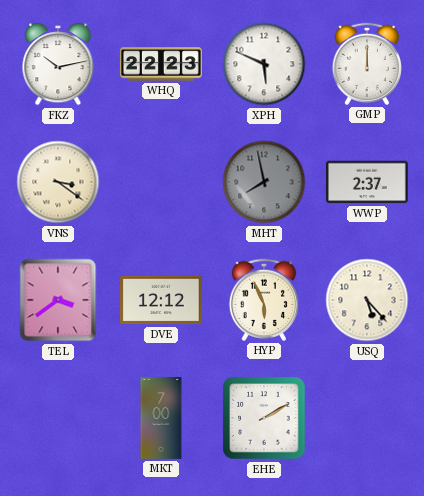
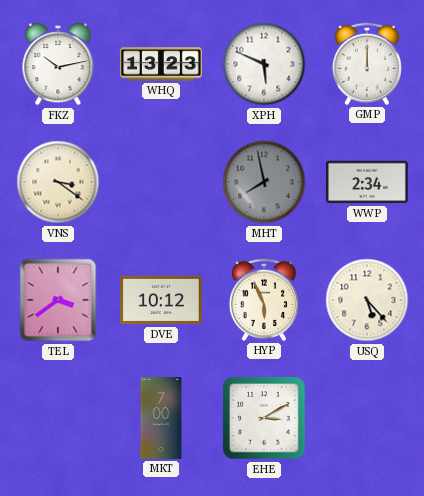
WHQ: 22:23 -> 13:23
WWP: 2:37 -> 2:34
DVE: 12:12 -> 10:12
EHE: 2:10 -> 3:10
